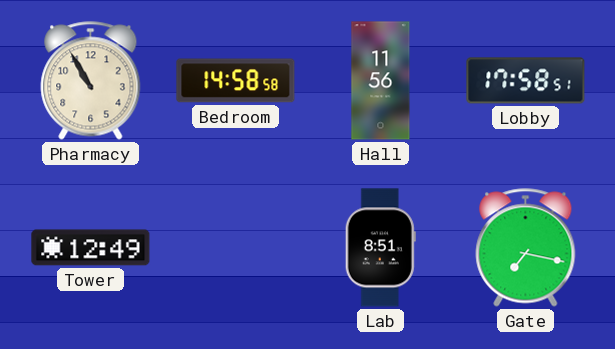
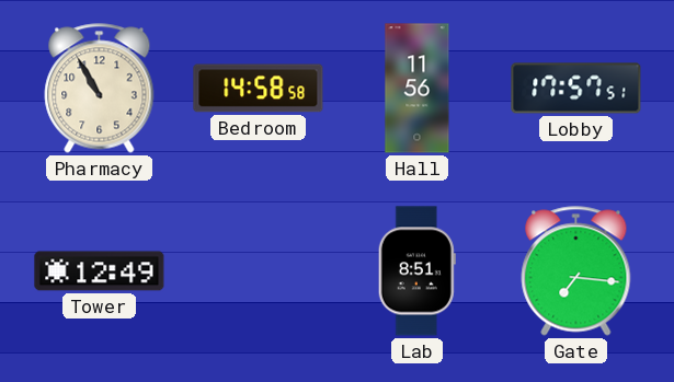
Lobby: 17:58 -> 17:57
Gate: 7:17 -> 7:16
